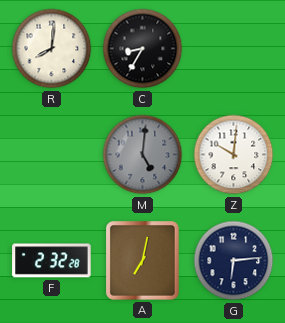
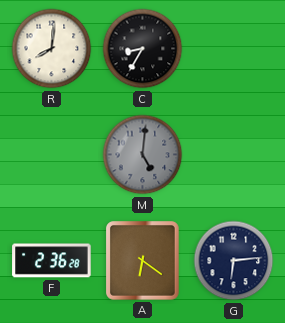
Z: 10:01 -> none
F: 2:32 -> 2:36
A: 7:02 -> 6:21
